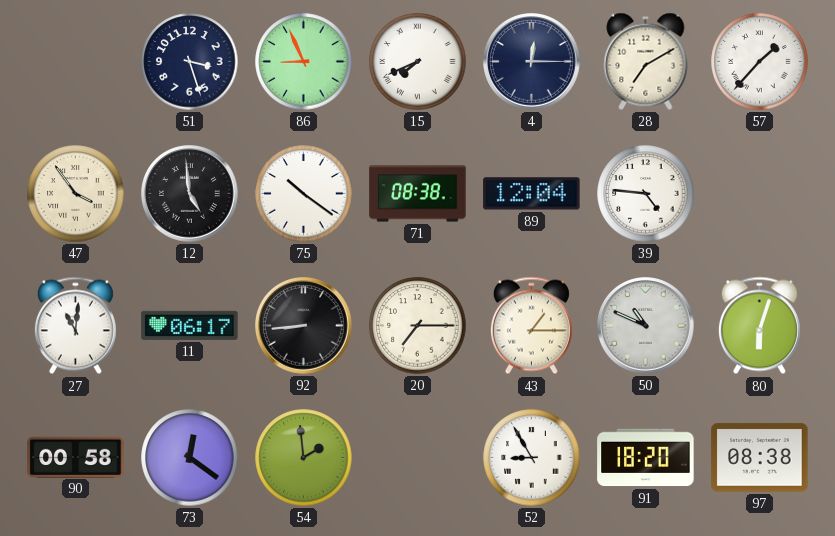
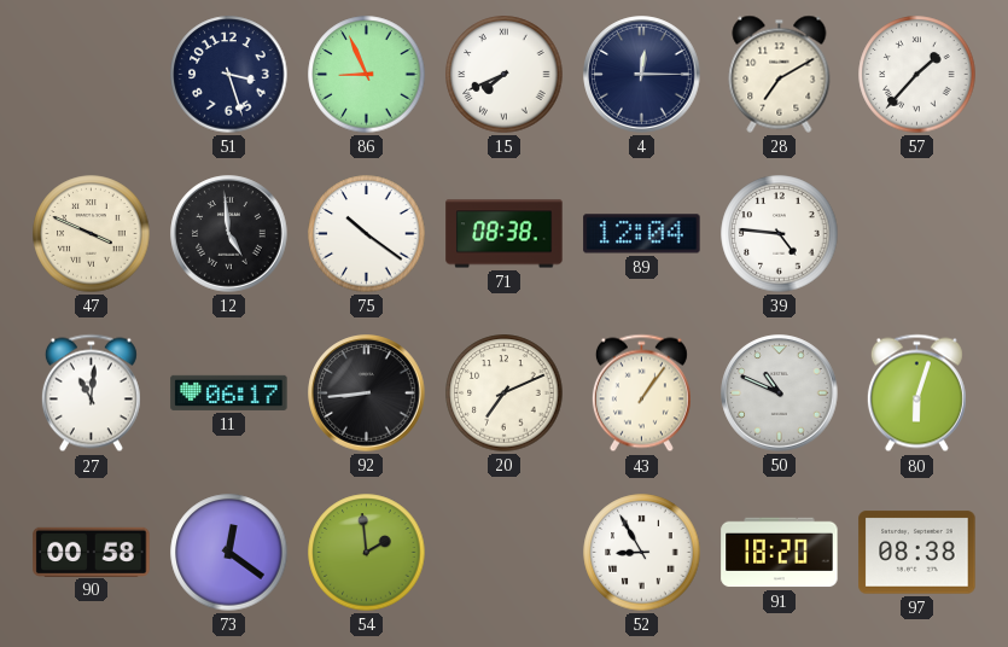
47: 3:54 -> 3:49
20: 7:15 -> 7:11
43: 1:15 -> 1:06
